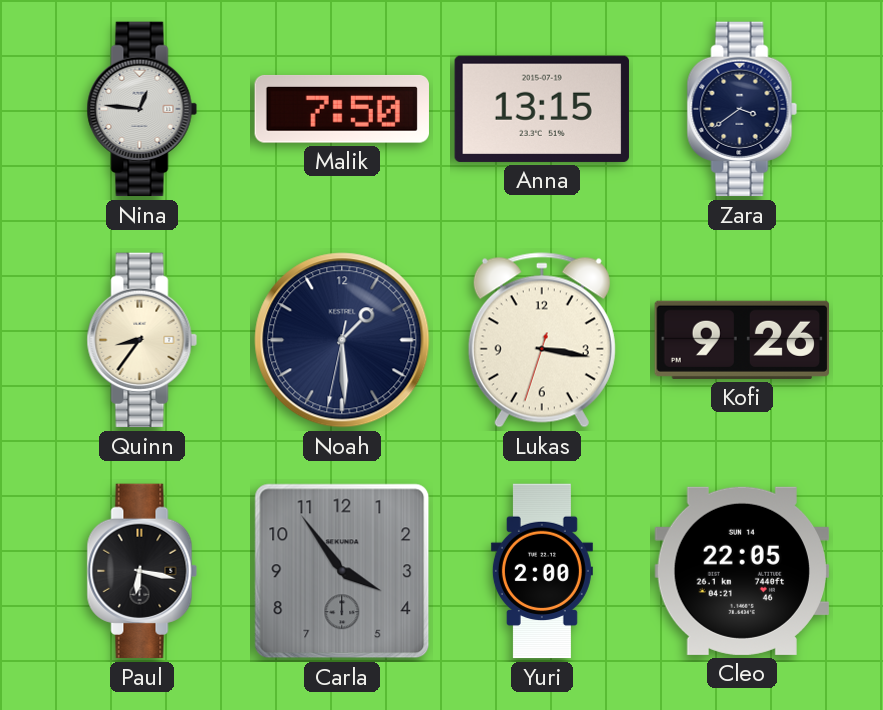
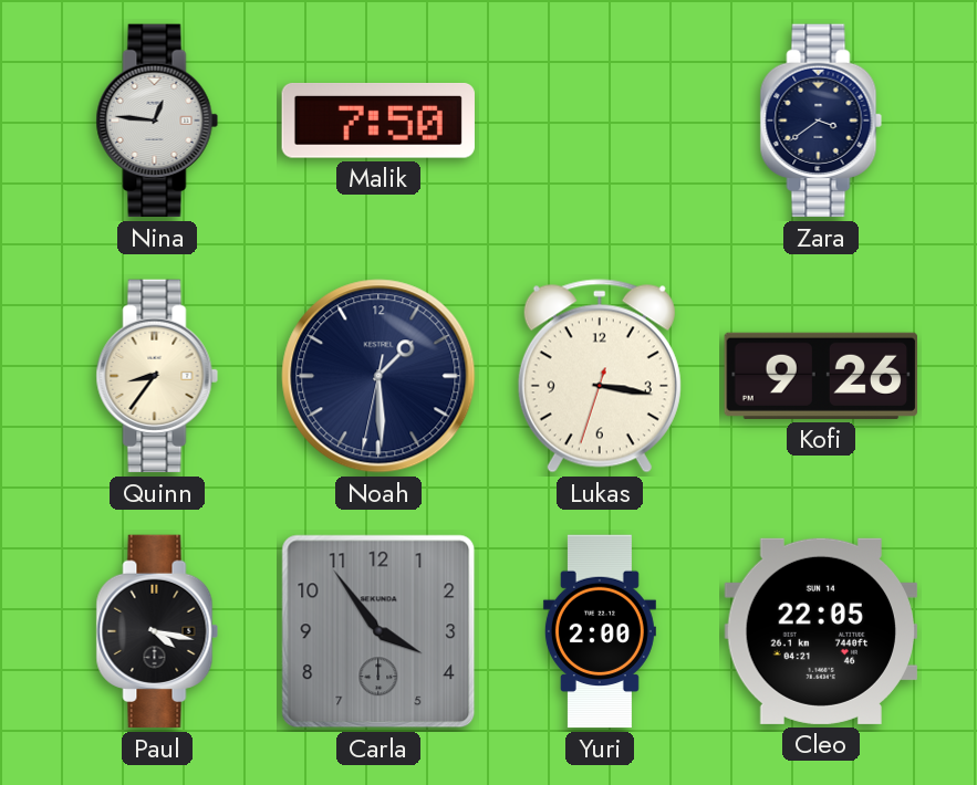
Anna: 13:15 -> none
Paul: 6:17 -> 4:17
